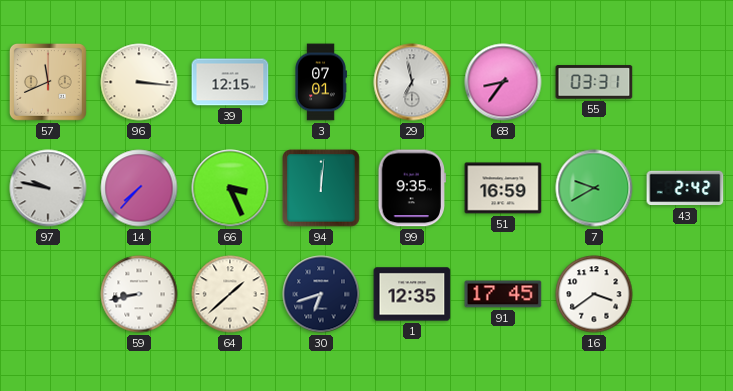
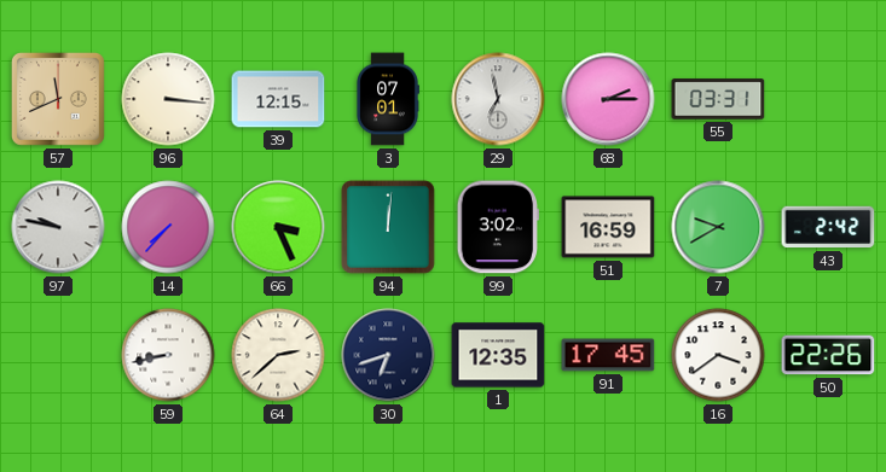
68: 8:36 -> 2:15
99: 9:35 -> 3:02
64: 1:38 -> 2:38
50: none -> 22:26
